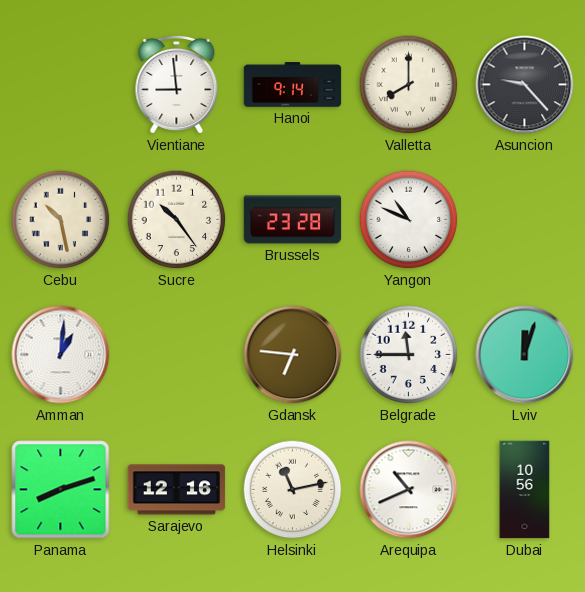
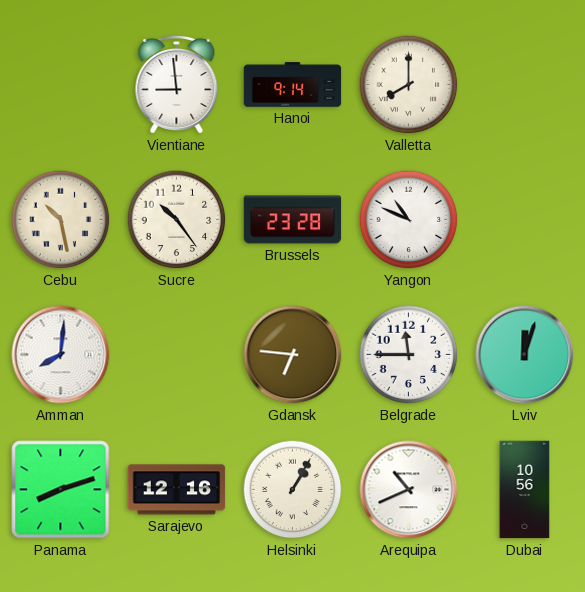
Asuncion: 9:23 -> none
Amman: 1:01 -> 8:01
Helsinki: 11:13 -> 1:05
